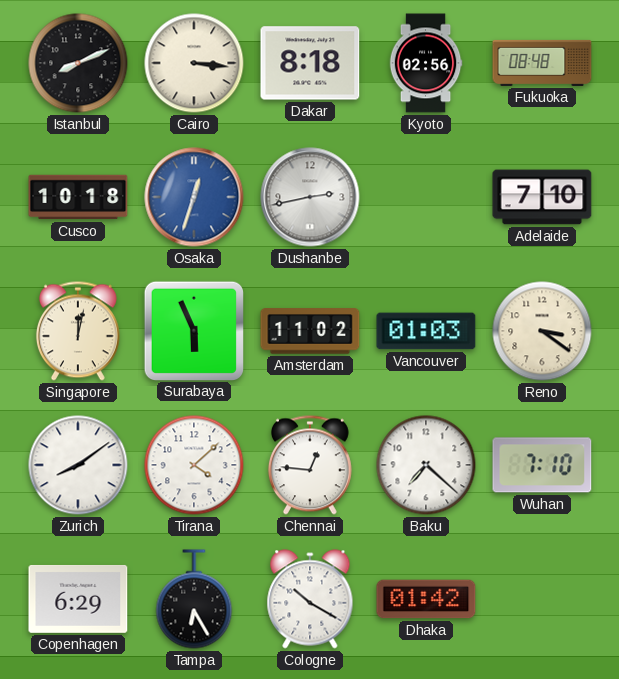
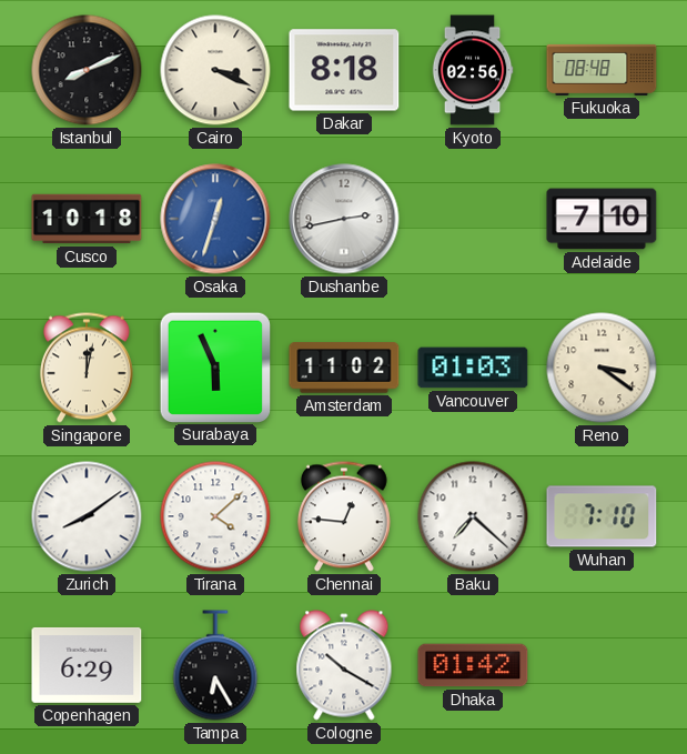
Cairo: 3:16 -> 3:19
